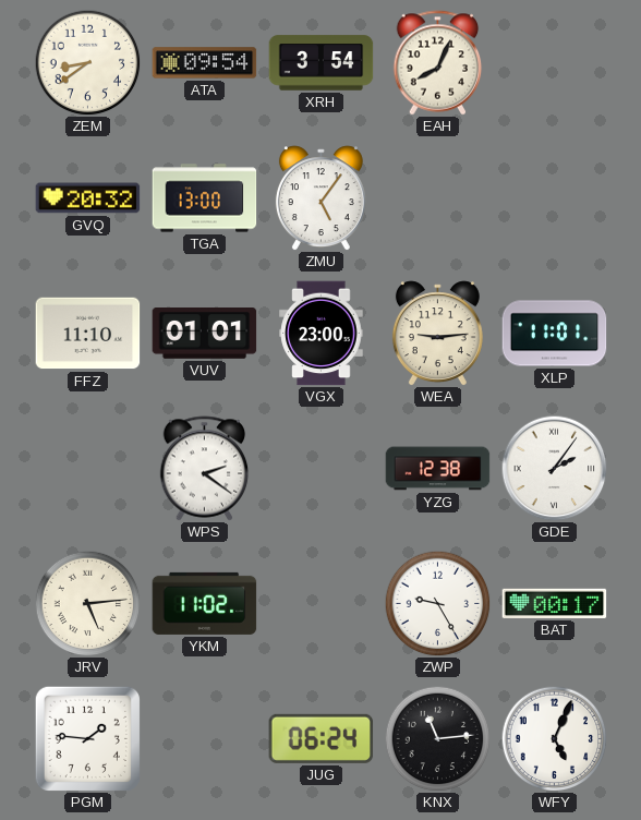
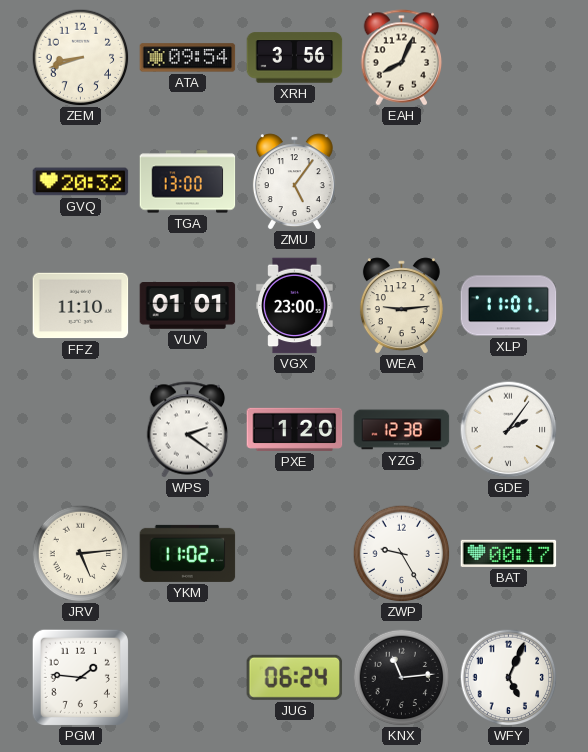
ZEM: 8:39 -> 8:42
XRH: 3:54 -> 3:56
PXE: none -> 1:20
